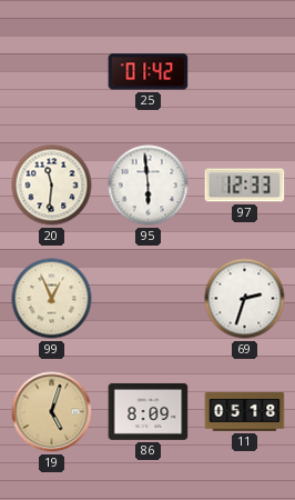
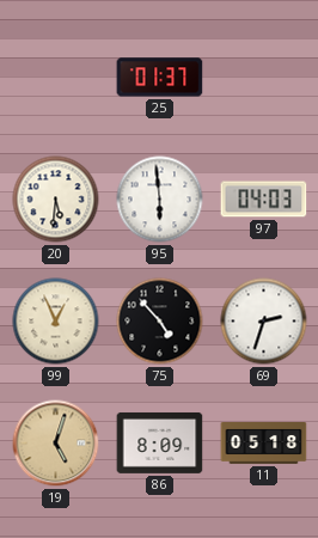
25: 01:42 -> 01:37
20: 11:31 -> 5:31
97: 12:33 -> 04:03
75: none -> 4:53
